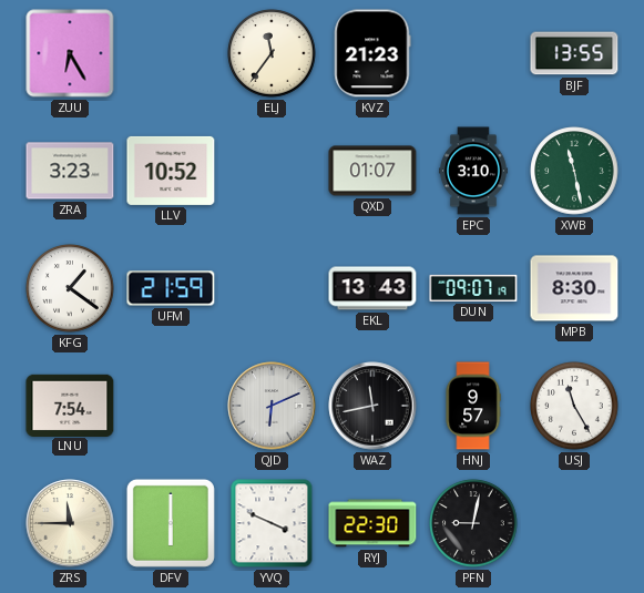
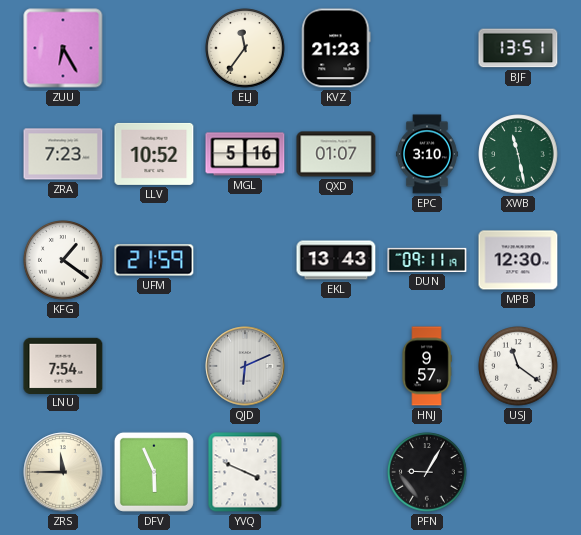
BJF: 13:55 -> 13:51
ZRA: 3:23 -> 7:23
MGL: none -> 5:16
DUN: 09:07 -> 09:11
MPB: 8:30 -> 12:30
WAZ: 11:43 -> none
USJ: 11:25 -> 11:21
DFV: 6:00 -> 5:56
RYJ: 22:30 -> none
PFN: 9:02 -> 9:05
